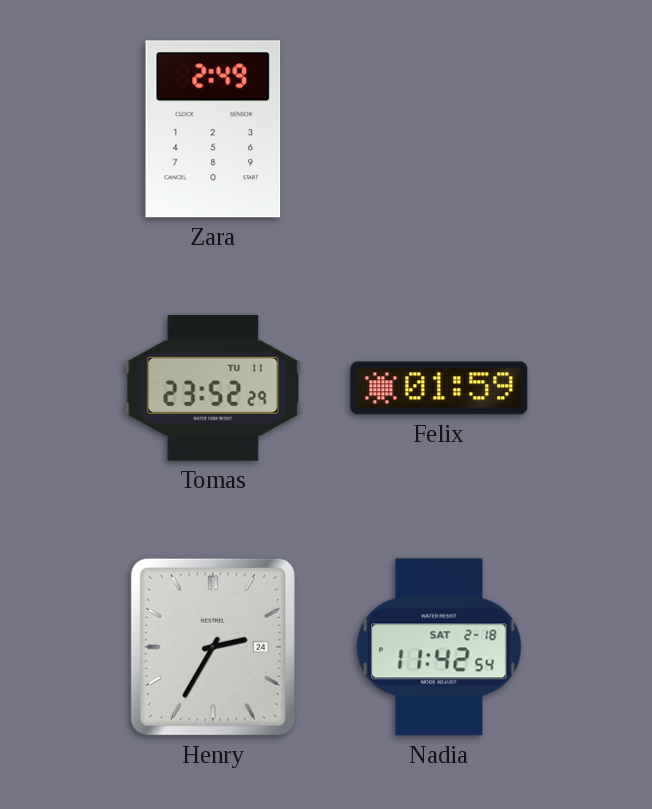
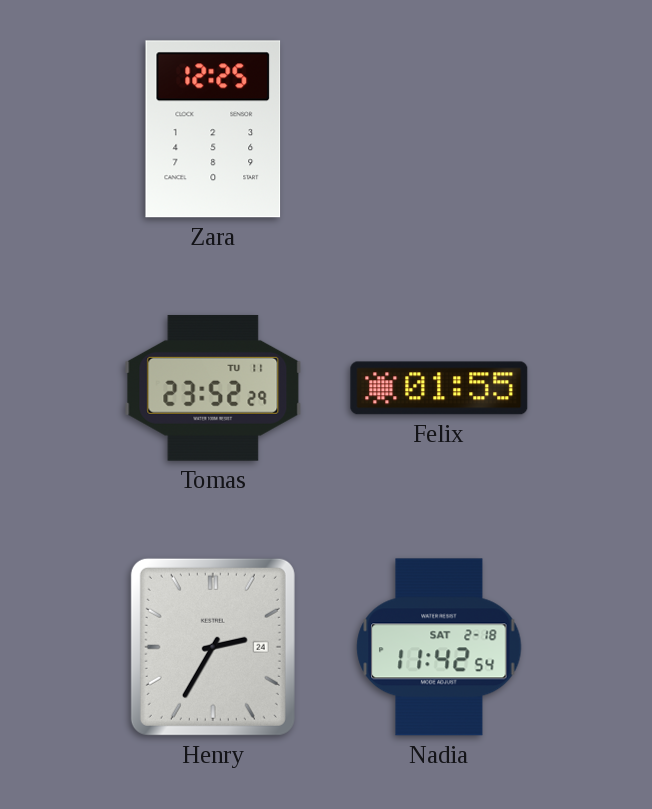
Zara: 2:49 -> 12:25
Felix: 01:59 -> 01:55
